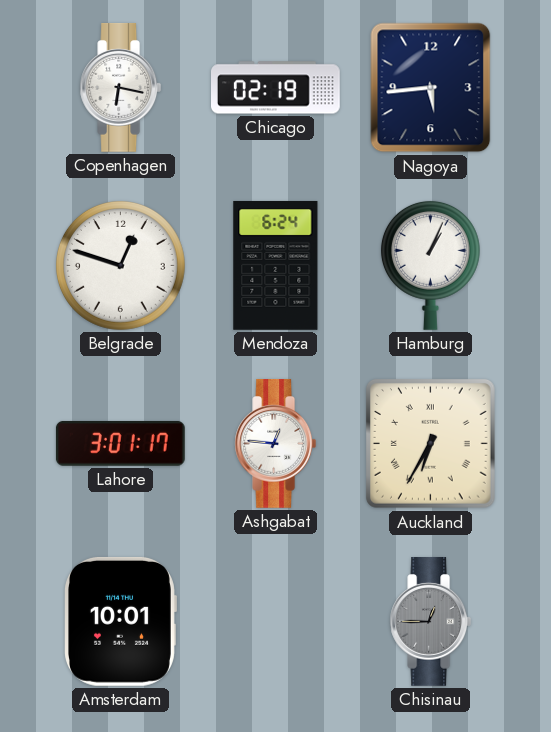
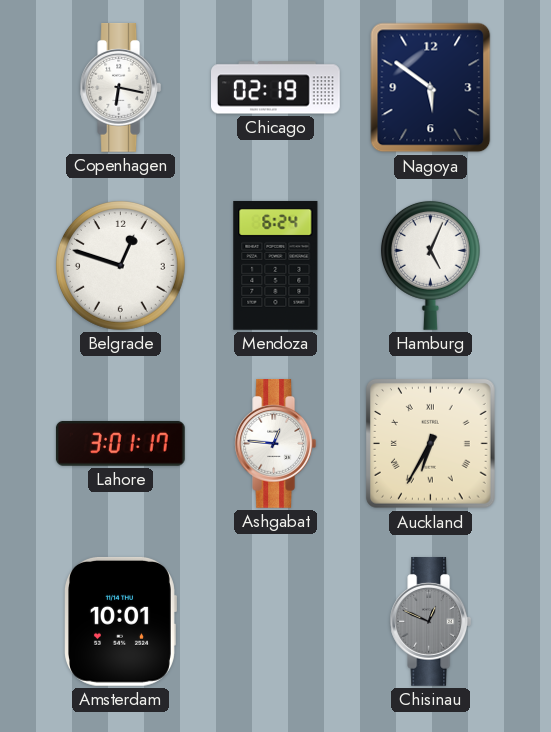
Nagoya: 5:44 -> 5:51
Hamburg: 1:04 -> 5:04
Chisinau: 12:45 -> 12:49
